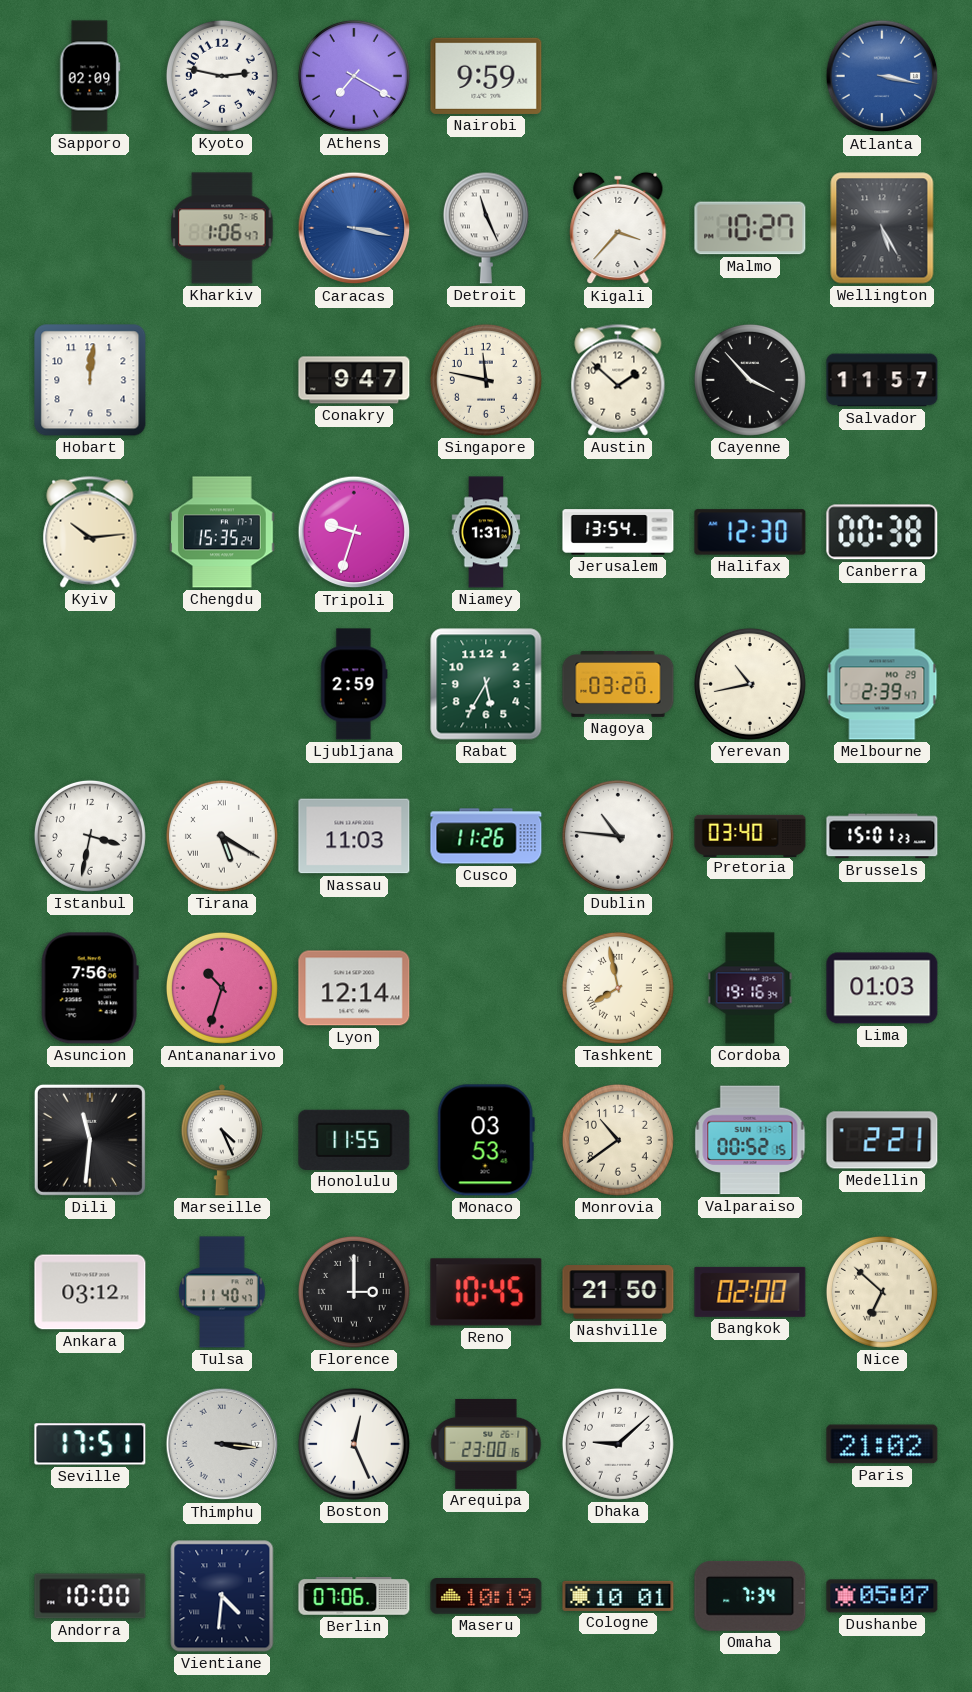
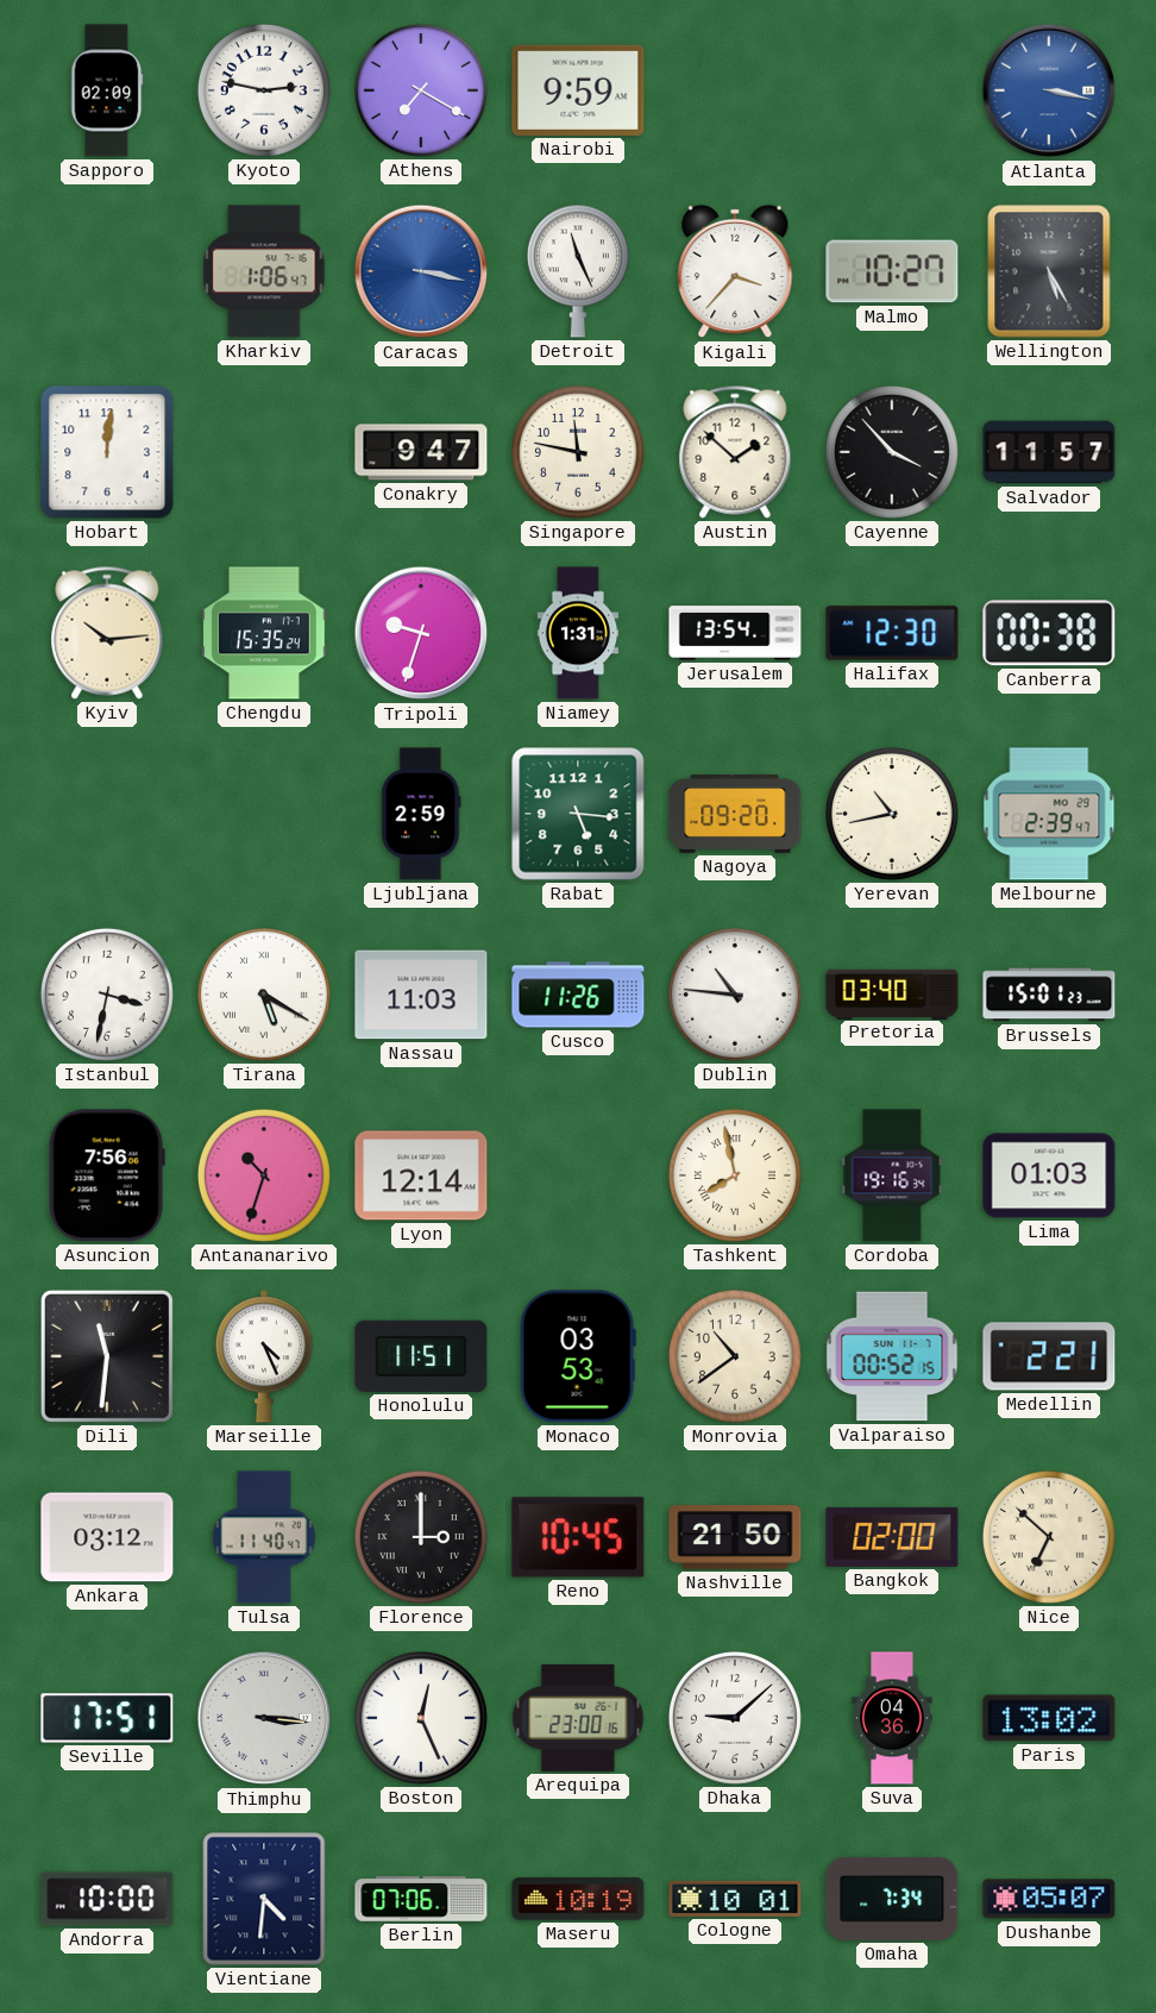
Rabat: 5:35 -> 5:16
Nagoya: 03:20 -> 09:20
Honolulu: 11:55 -> 11:51
Suva: none -> 04:36
Paris: 21:02 -> 13:02
